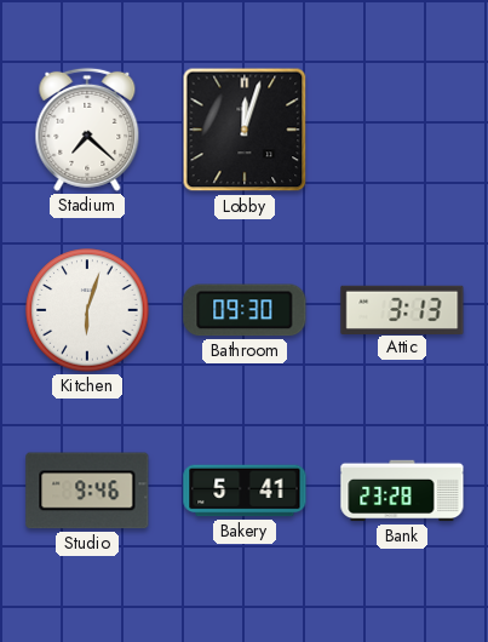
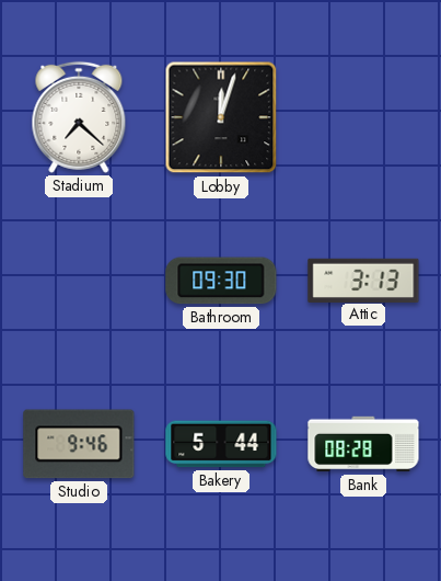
Kitchen: 6:03 -> none
Bakery: 5:41 -> 5:44
Bank: 23:28 -> 08:28
